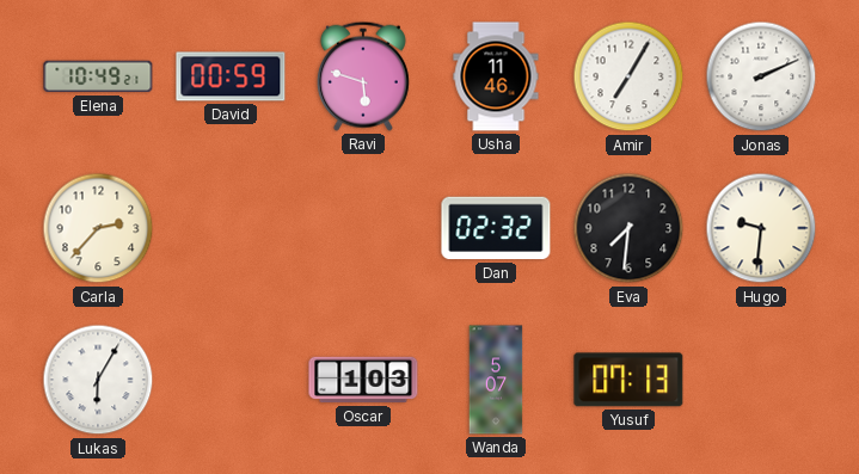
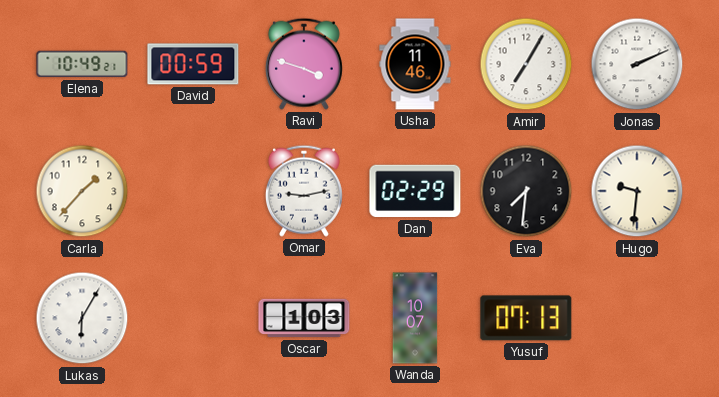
Ravi: 5:48 -> 3:48
Carla: 2:37 -> 1:37
Omar: none -> 9:13
Dan: 02:32 -> 02:29
Wanda: 5:07 -> 10:07
